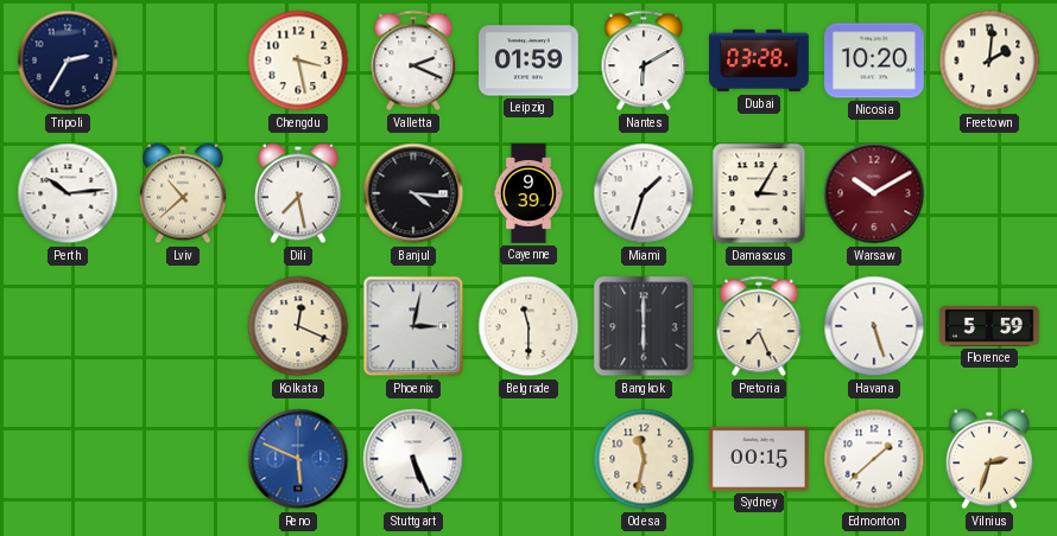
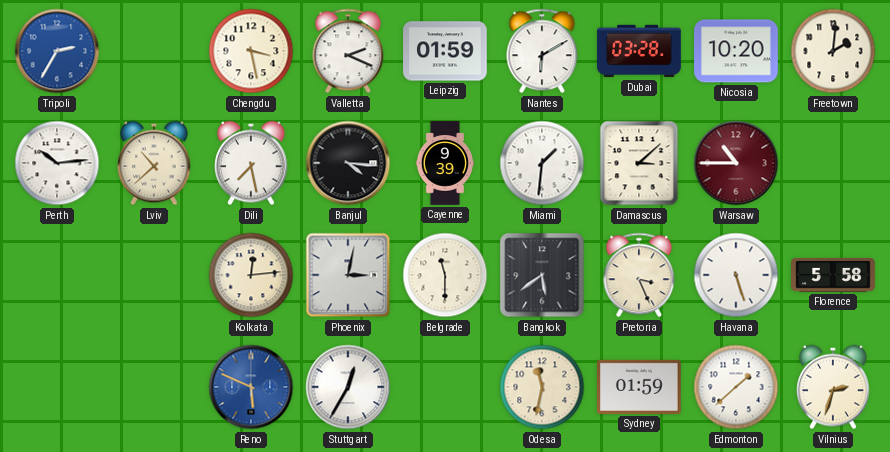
Tripoli dial: navy -> blue
Miami: 1:33 -> 1:31
Damascus: 3:05 -> 3:08
Warsaw: 10:10 -> 10:45
Kolkata: 12:19 -> 12:14
Bangkok: 6:00 -> 5:39
Pretoria: 7:26 -> 3:26
Florence: 5:59 -> 5:58
Stuttgart: 5:26 -> 12:35
Sydney: 00:15 -> 01:59
